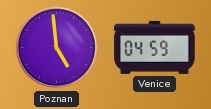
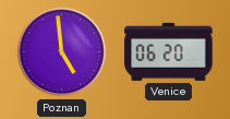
Venice: 04:59 -> 06:20
